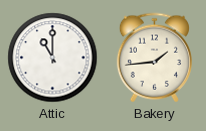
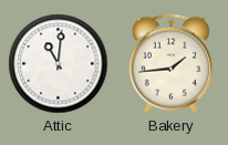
Attic: 11:00 -> 11:01
